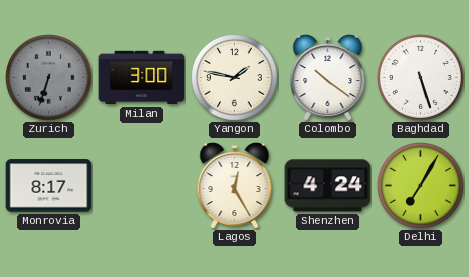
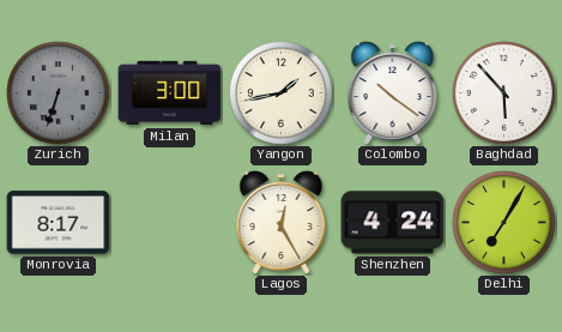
Yangon: 1:47 -> 1:43
Baghdad: 5:27 -> 5:53
